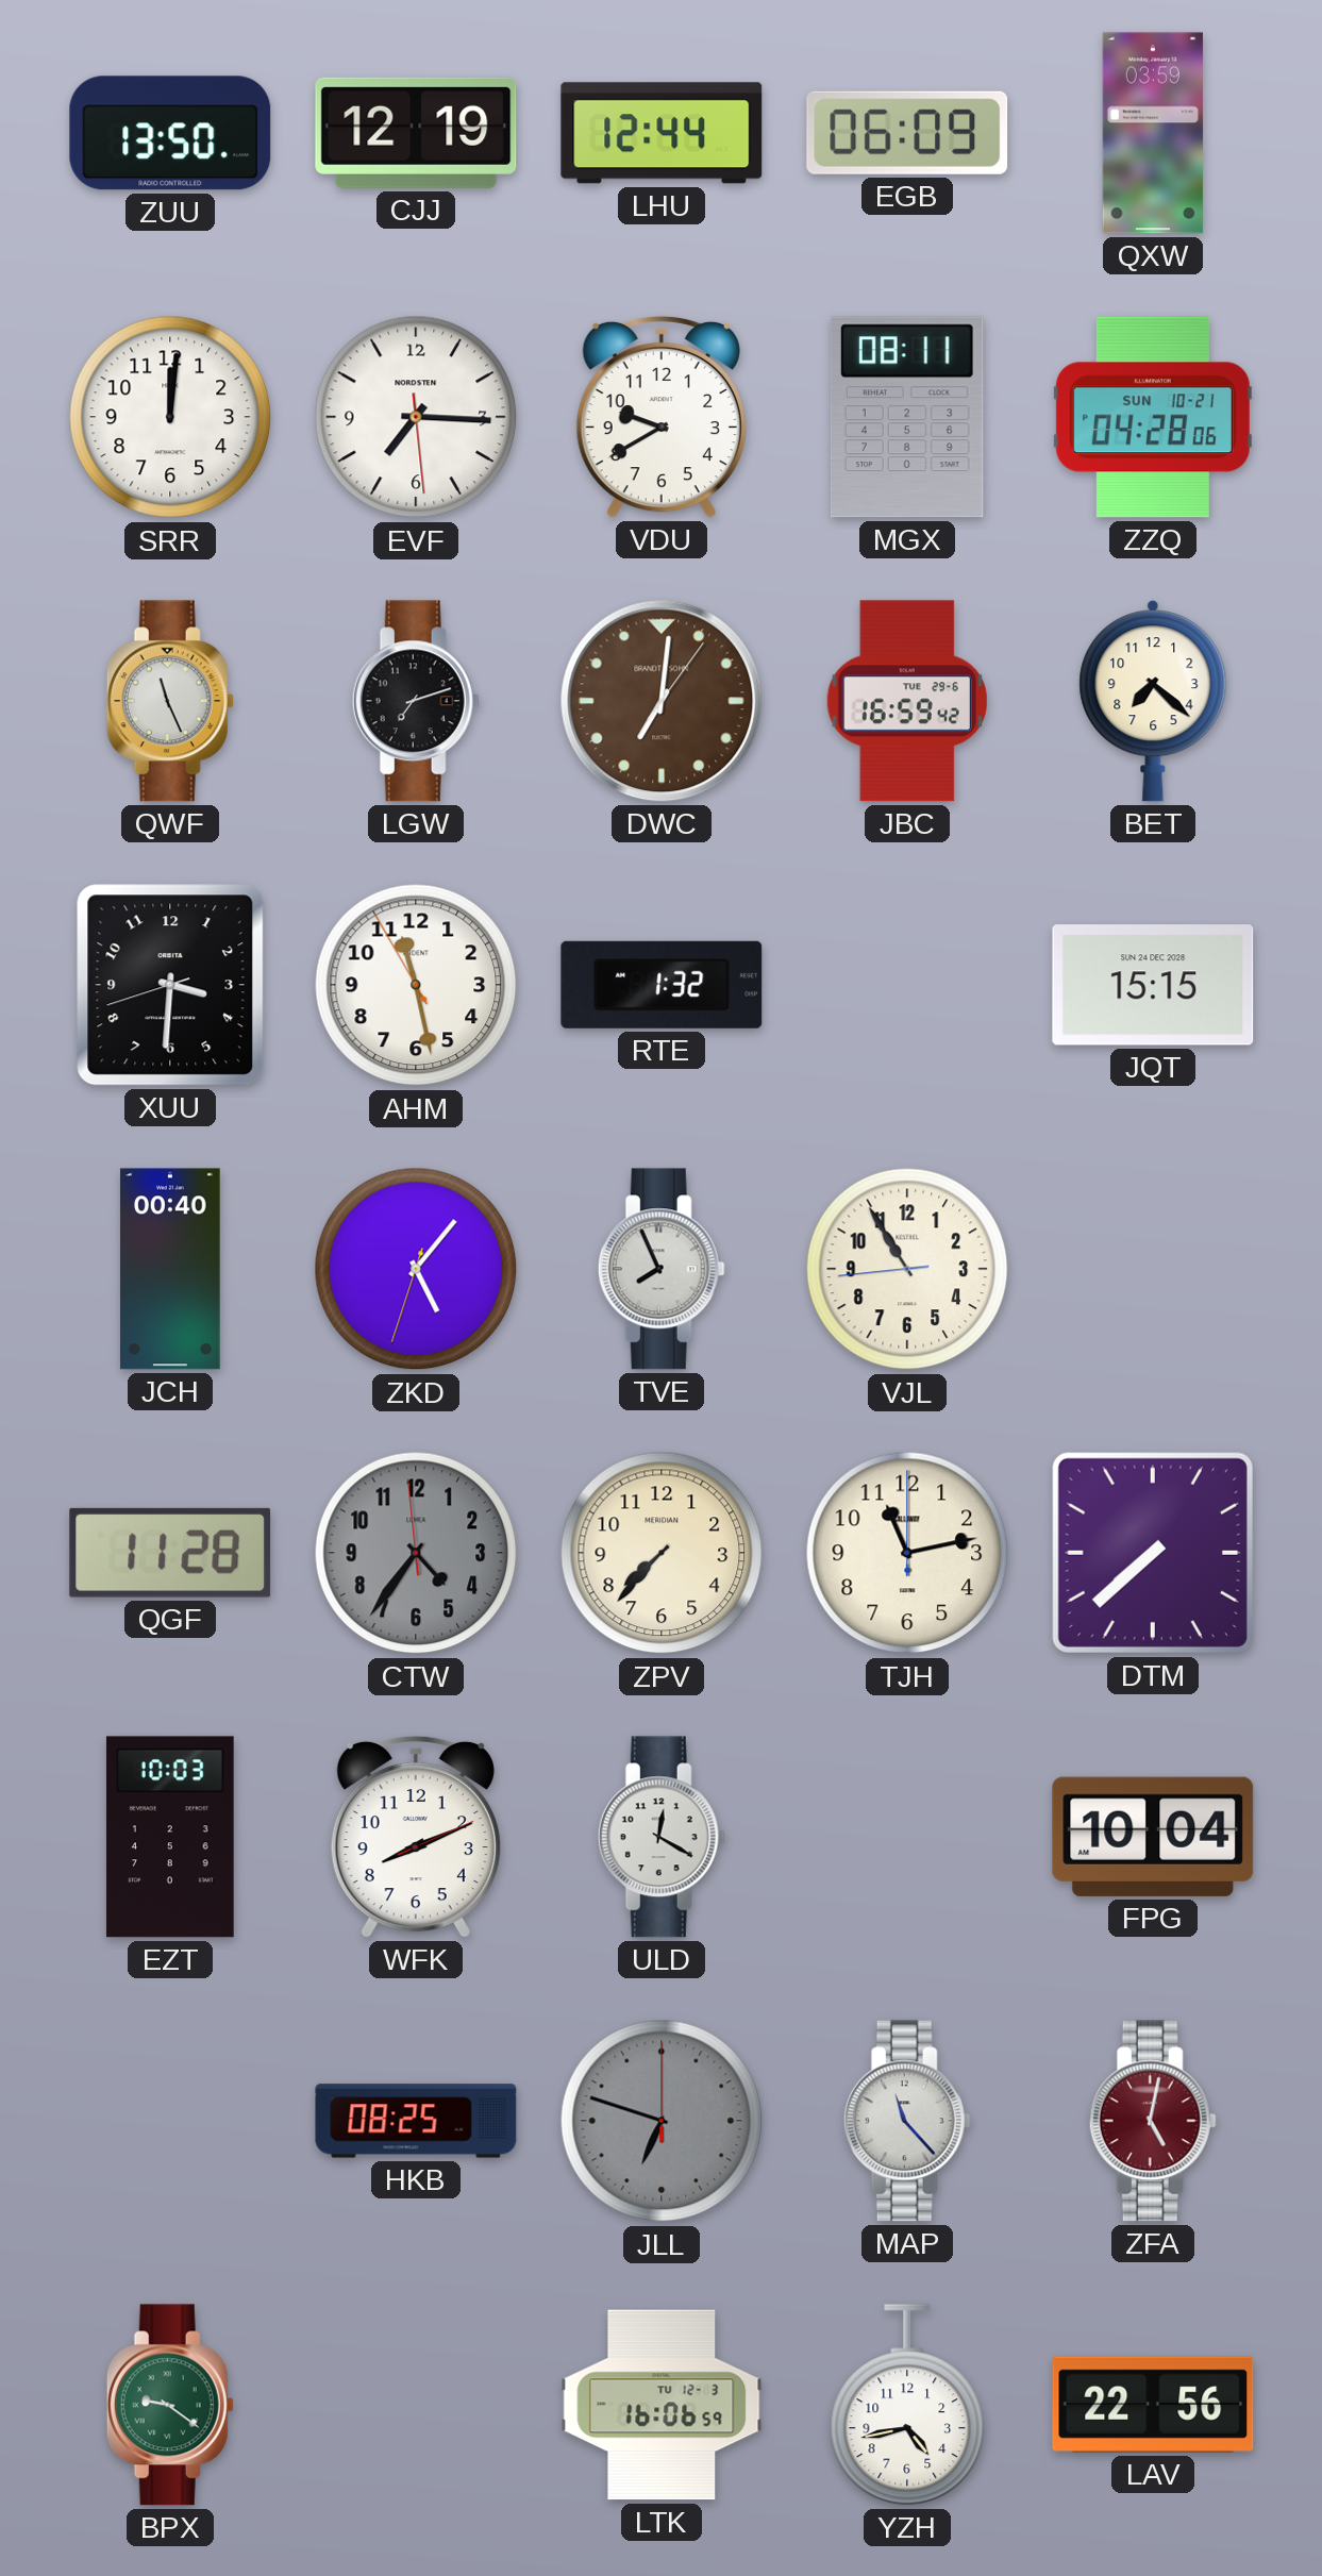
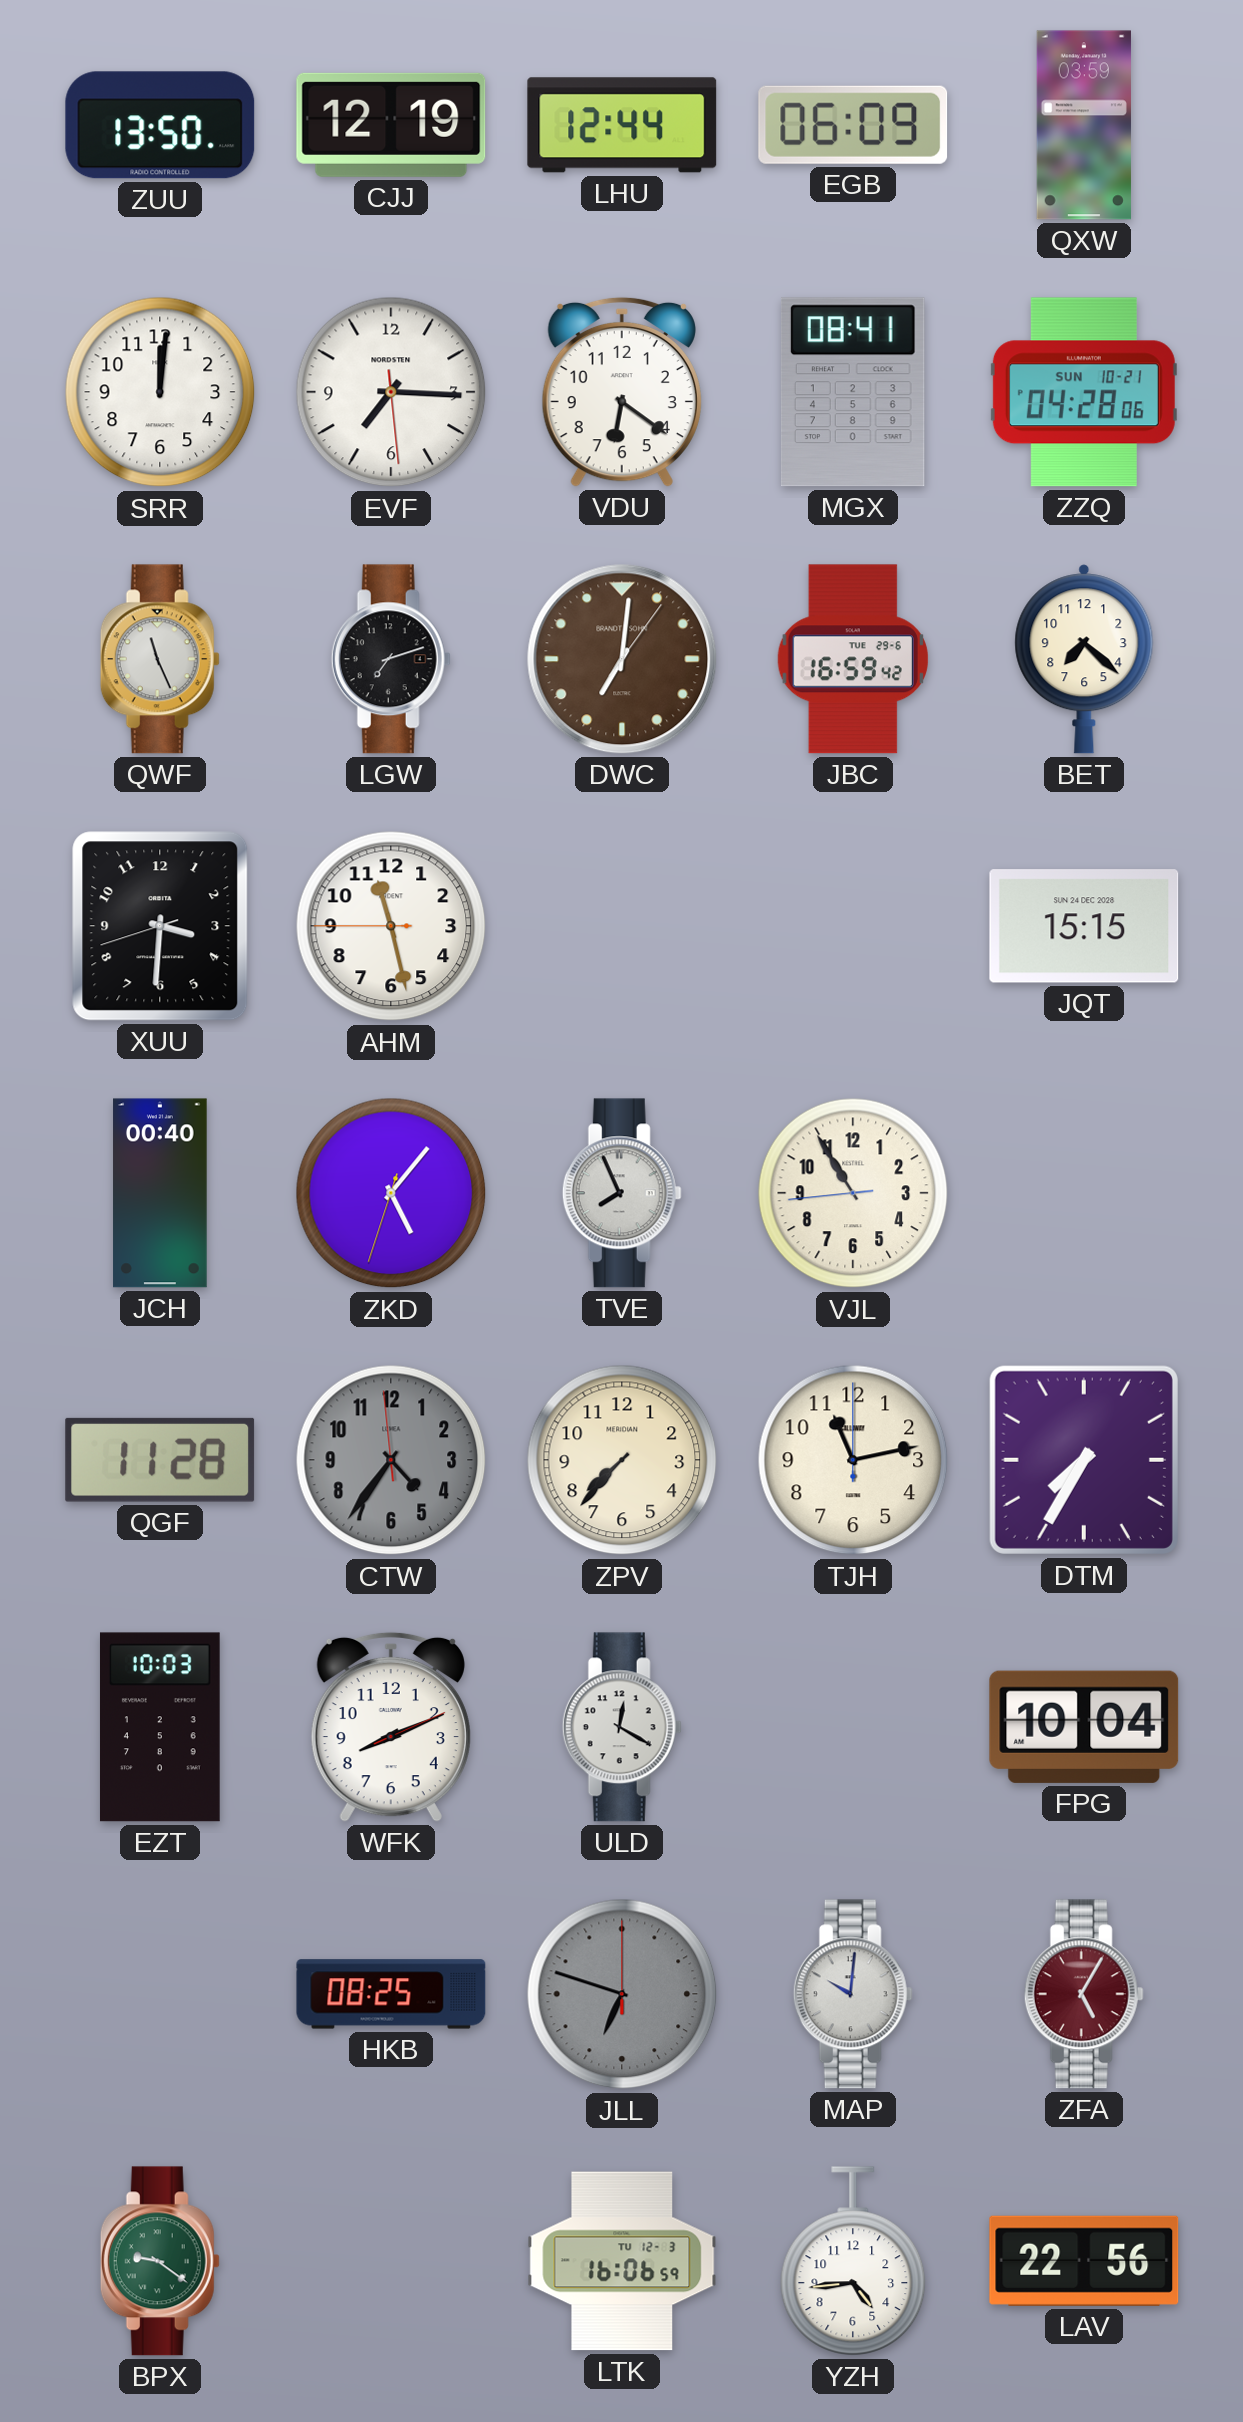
VDU: 9:40 -> 6:21
MGX: 08:11 -> 08:41
AHM: 11:27:55 -> 11:27:45
RTE: 1:32 -> none
DTM: 7:38 -> 7:35
MAP: 11:23 -> 10:01
ZFA: 5:02 -> 5:05
YZH: 4:43 -> 4:44
